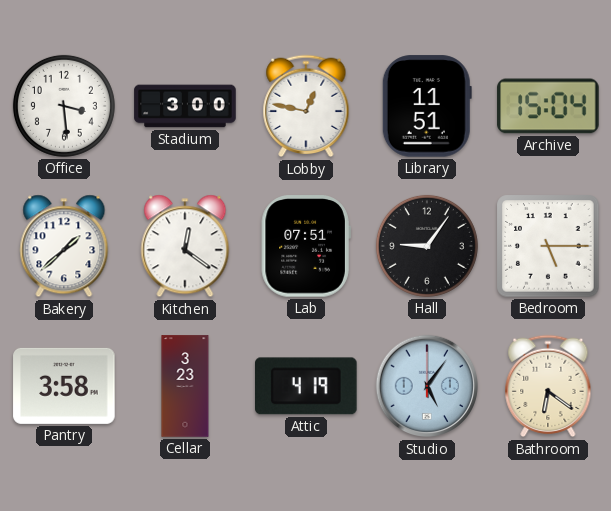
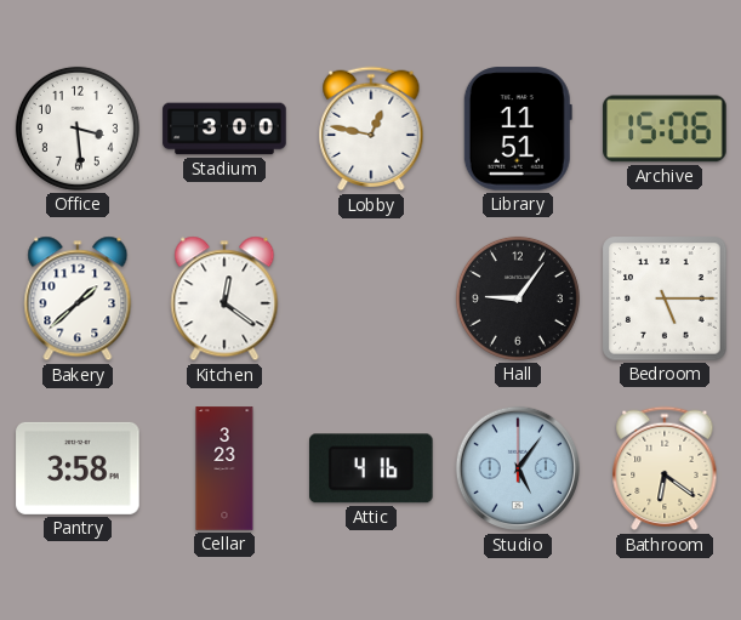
Archive: 15:04 -> 15:06
Lab: 07:51 -> none
Attic: 4:19 -> 4:16
